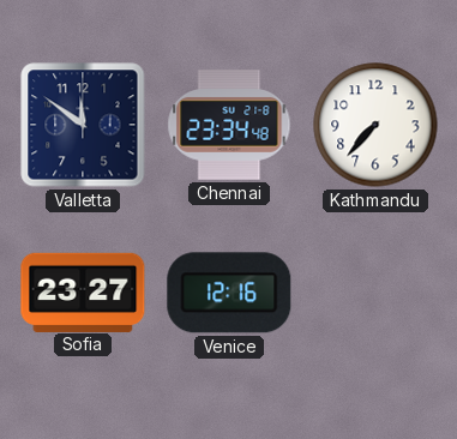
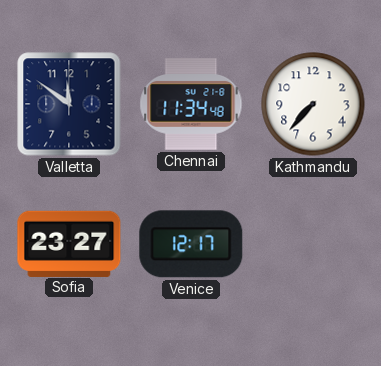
Chennai: 23:34 -> 11:34
Venice: 12:16 -> 12:17
